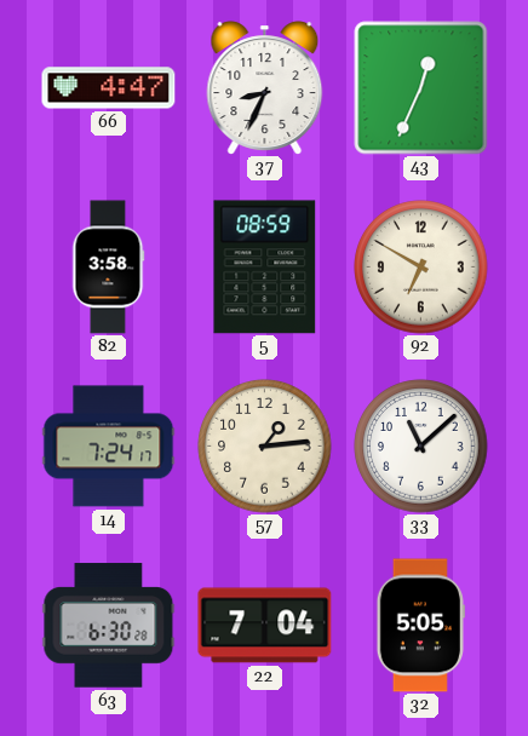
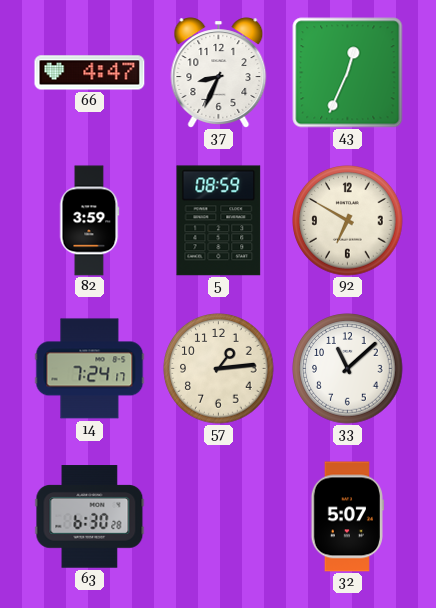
82: 3:58 -> 3:59
22: 7:04 -> none
32: 5:05 -> 5:07
